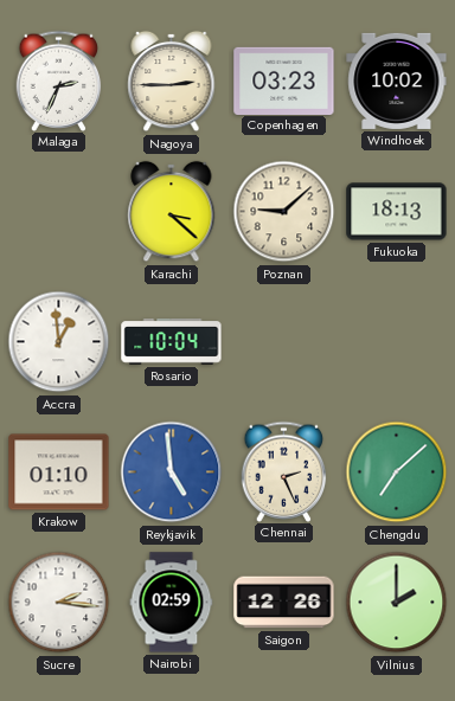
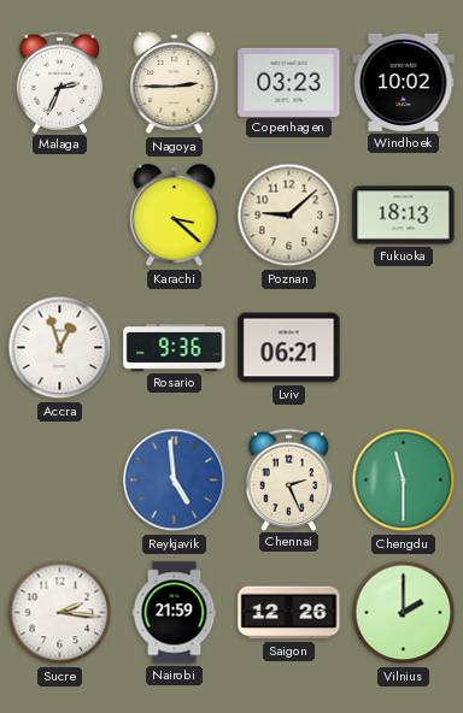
Accra: 12:59 -> 12:57
Rosario: 10:04 -> 9:36
Lviv: none -> 06:21
Krakow: 01:10 -> none
Chengdu: 7:08 -> 11:30
Nairobi: 02:59 -> 21:59
